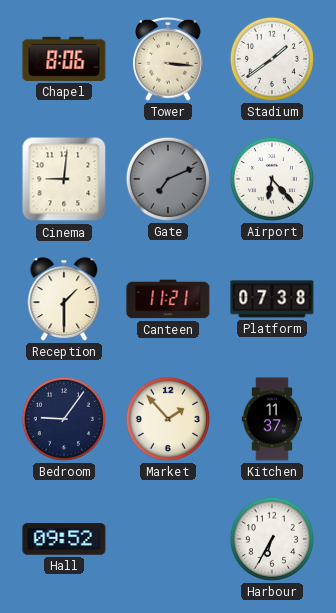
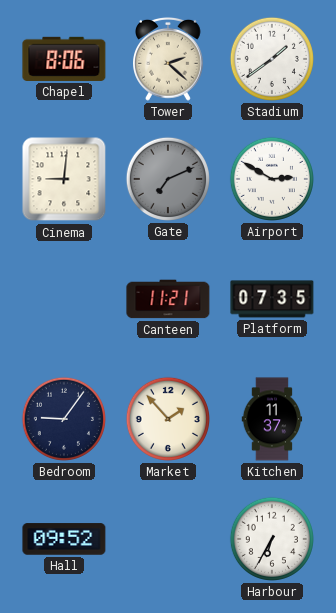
Tower: 3:16 -> 2:22
Airport: 6:23 -> 2:50
Reception: 1:30 -> none
Platform: 07:38 -> 07:35
